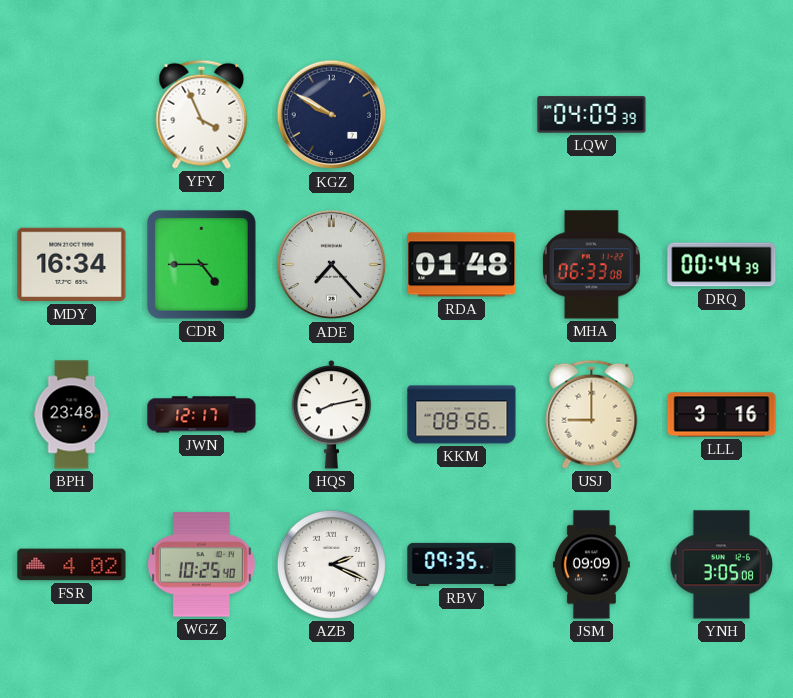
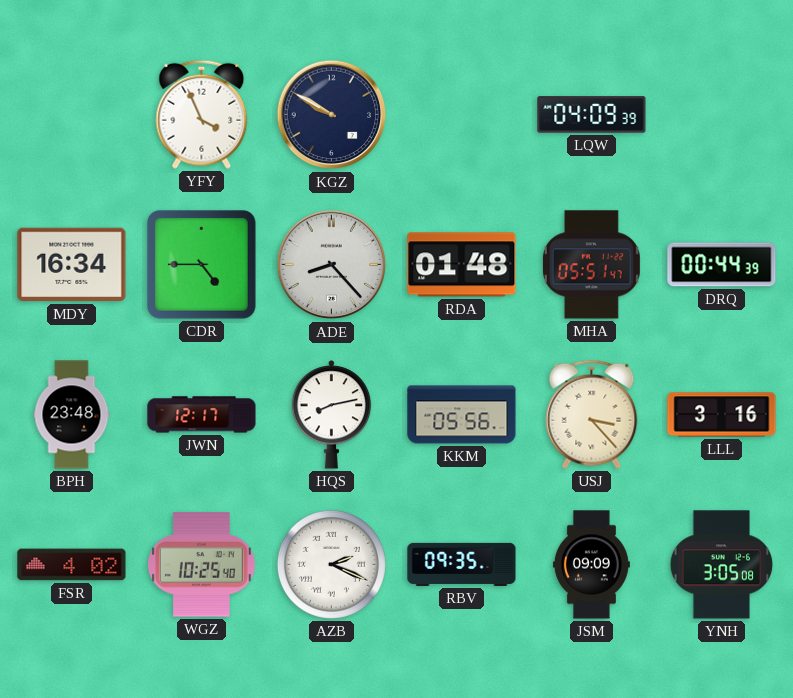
ADE: 7:23 -> 8:23
MHA: 06:33 -> 05:51
KKM: 08:56 -> 05:56
USJ: 9:00 -> 3:23
